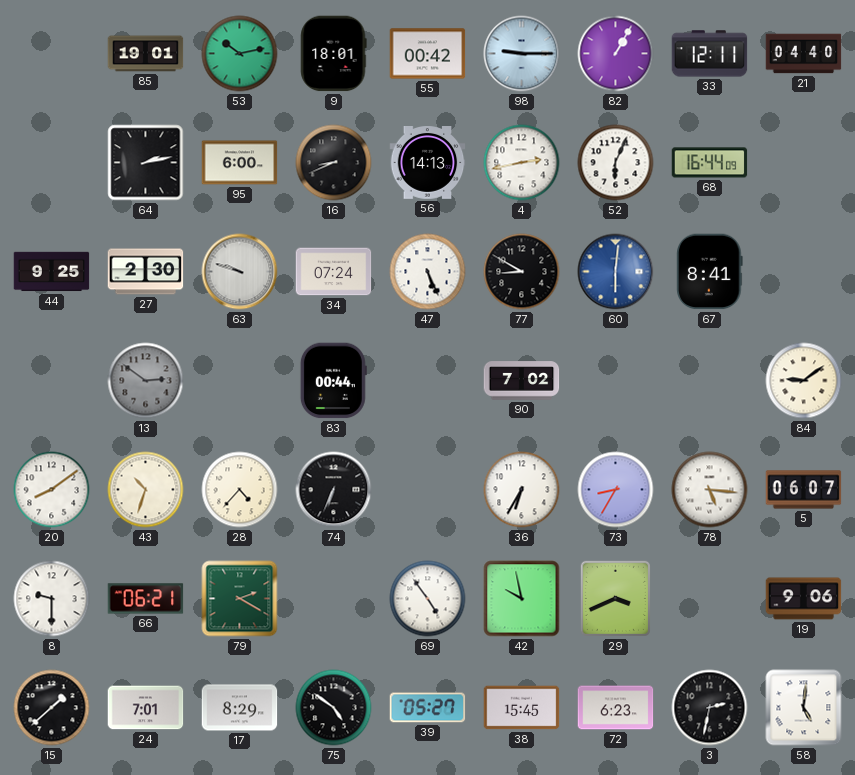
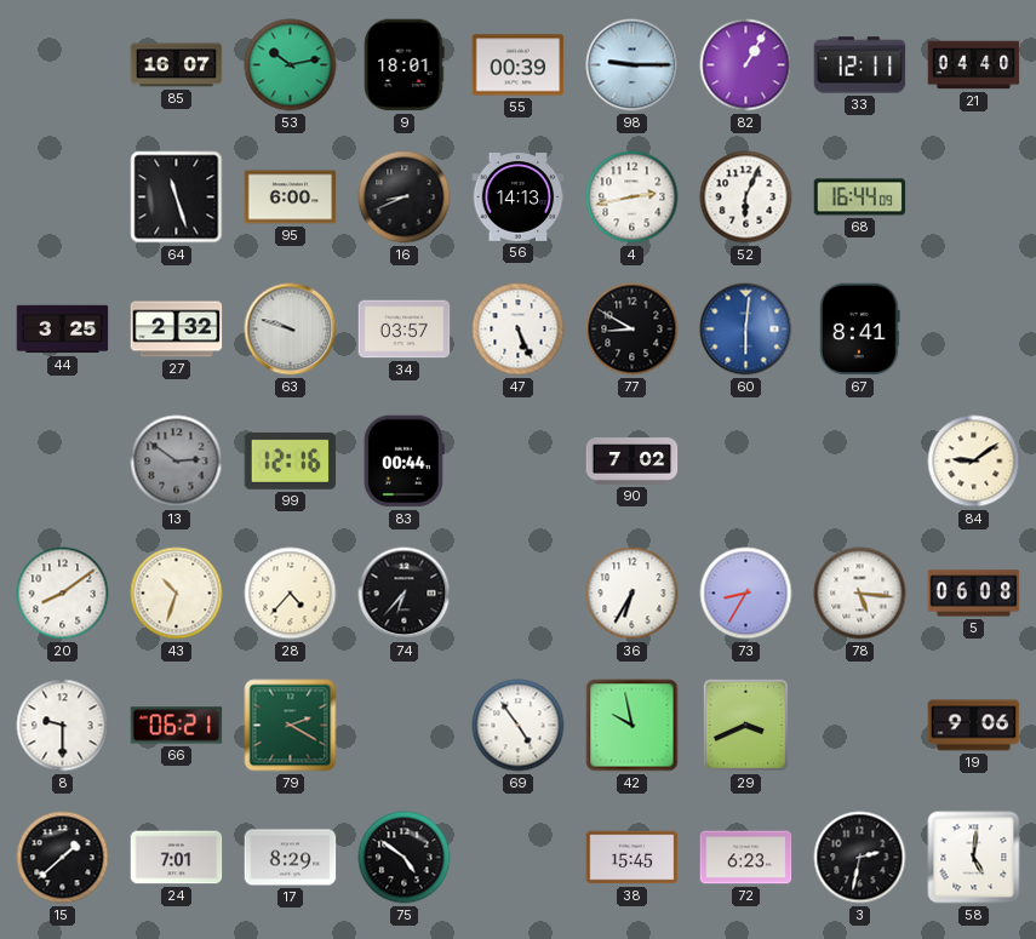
85: 19:01 -> 16:07
55: 00:42 -> 00:39
64: 2:13 -> 11:27
44: 9:25 -> 3:25
27: 2:30 -> 2:32
34: 07:24 -> 03:57
99: none -> 12:16
74: 6:34 -> 6:37
5: 06:07 -> 06:08
39: 05:27 -> none
